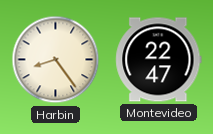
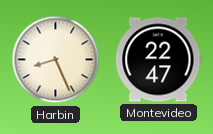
Harbin: 8:24 -> 8:26
